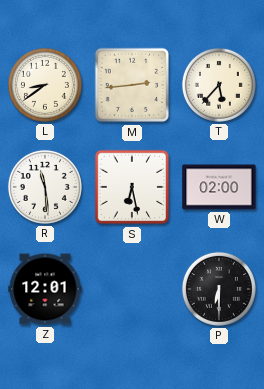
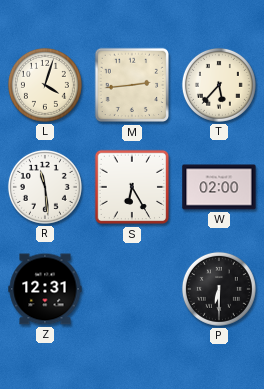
L: 8:39 -> 4:03
S: 6:28 -> 6:25
Z: 12:01 -> 12:31
